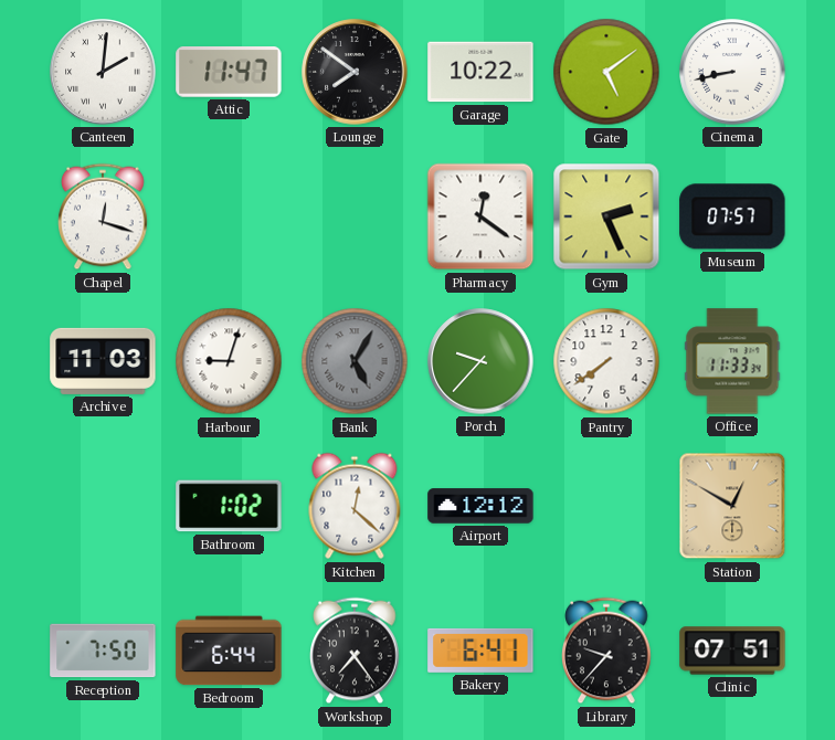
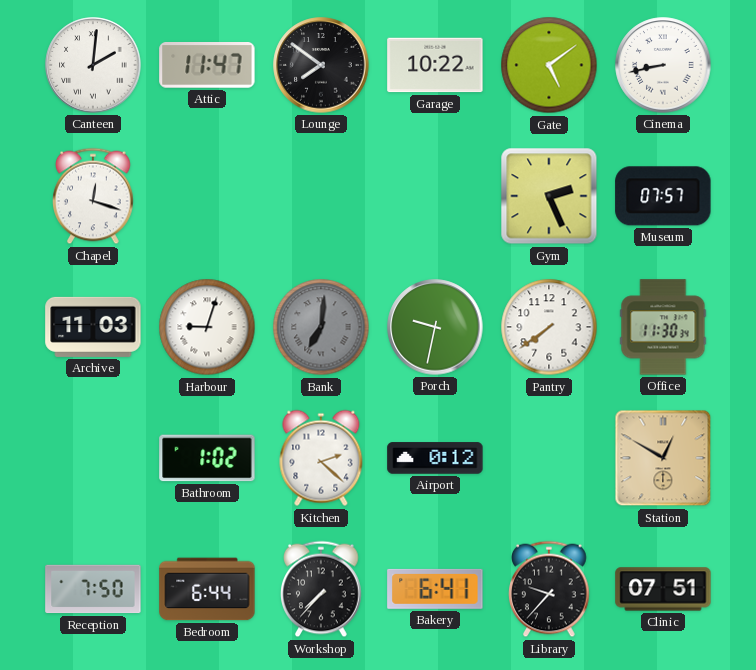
Pharmacy: 12:21 -> none
Bank: 5:05 -> 7:01
Porch: 9:37 -> 9:32
Office: 11:33 -> 11:30
Kitchen: 12:22 -> 2:22
Airport: 12:12 -> 0:12
Workshop: 7:24 -> 7:37
